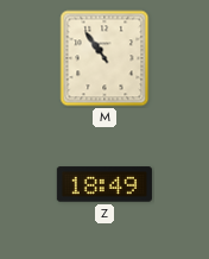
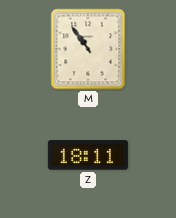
Z: 18:49 -> 18:11
